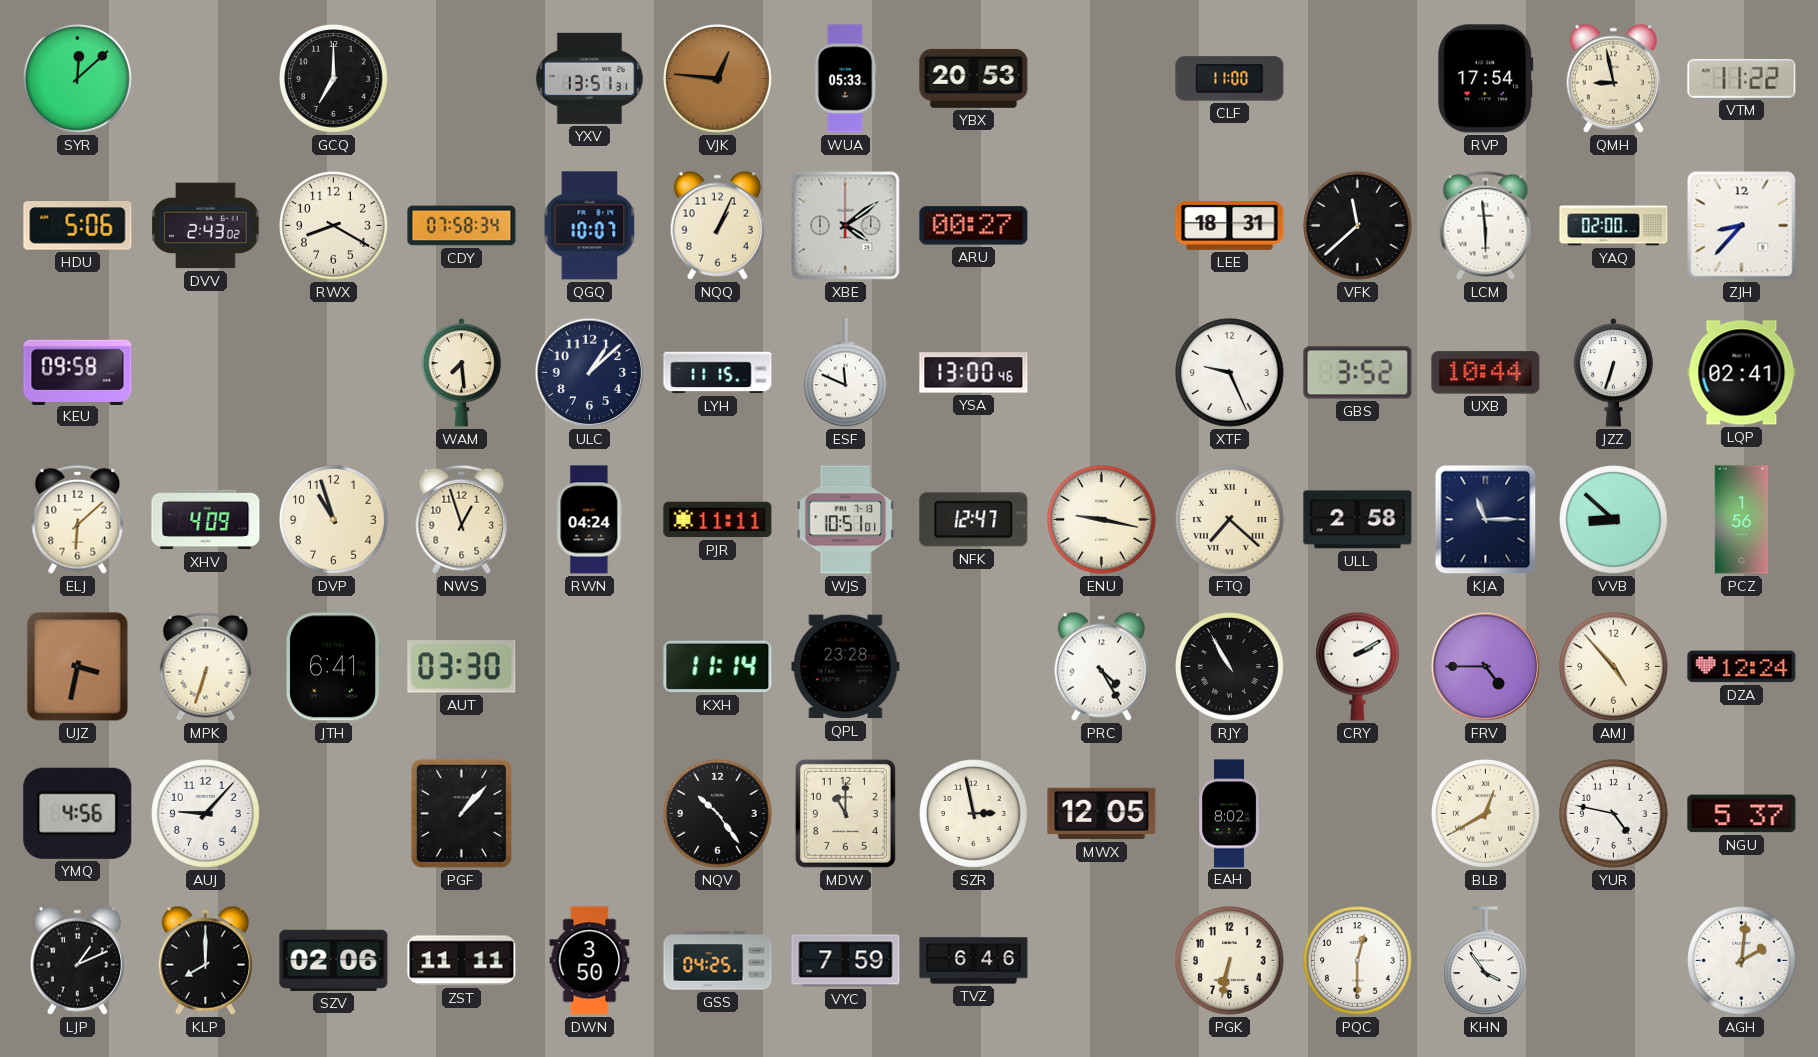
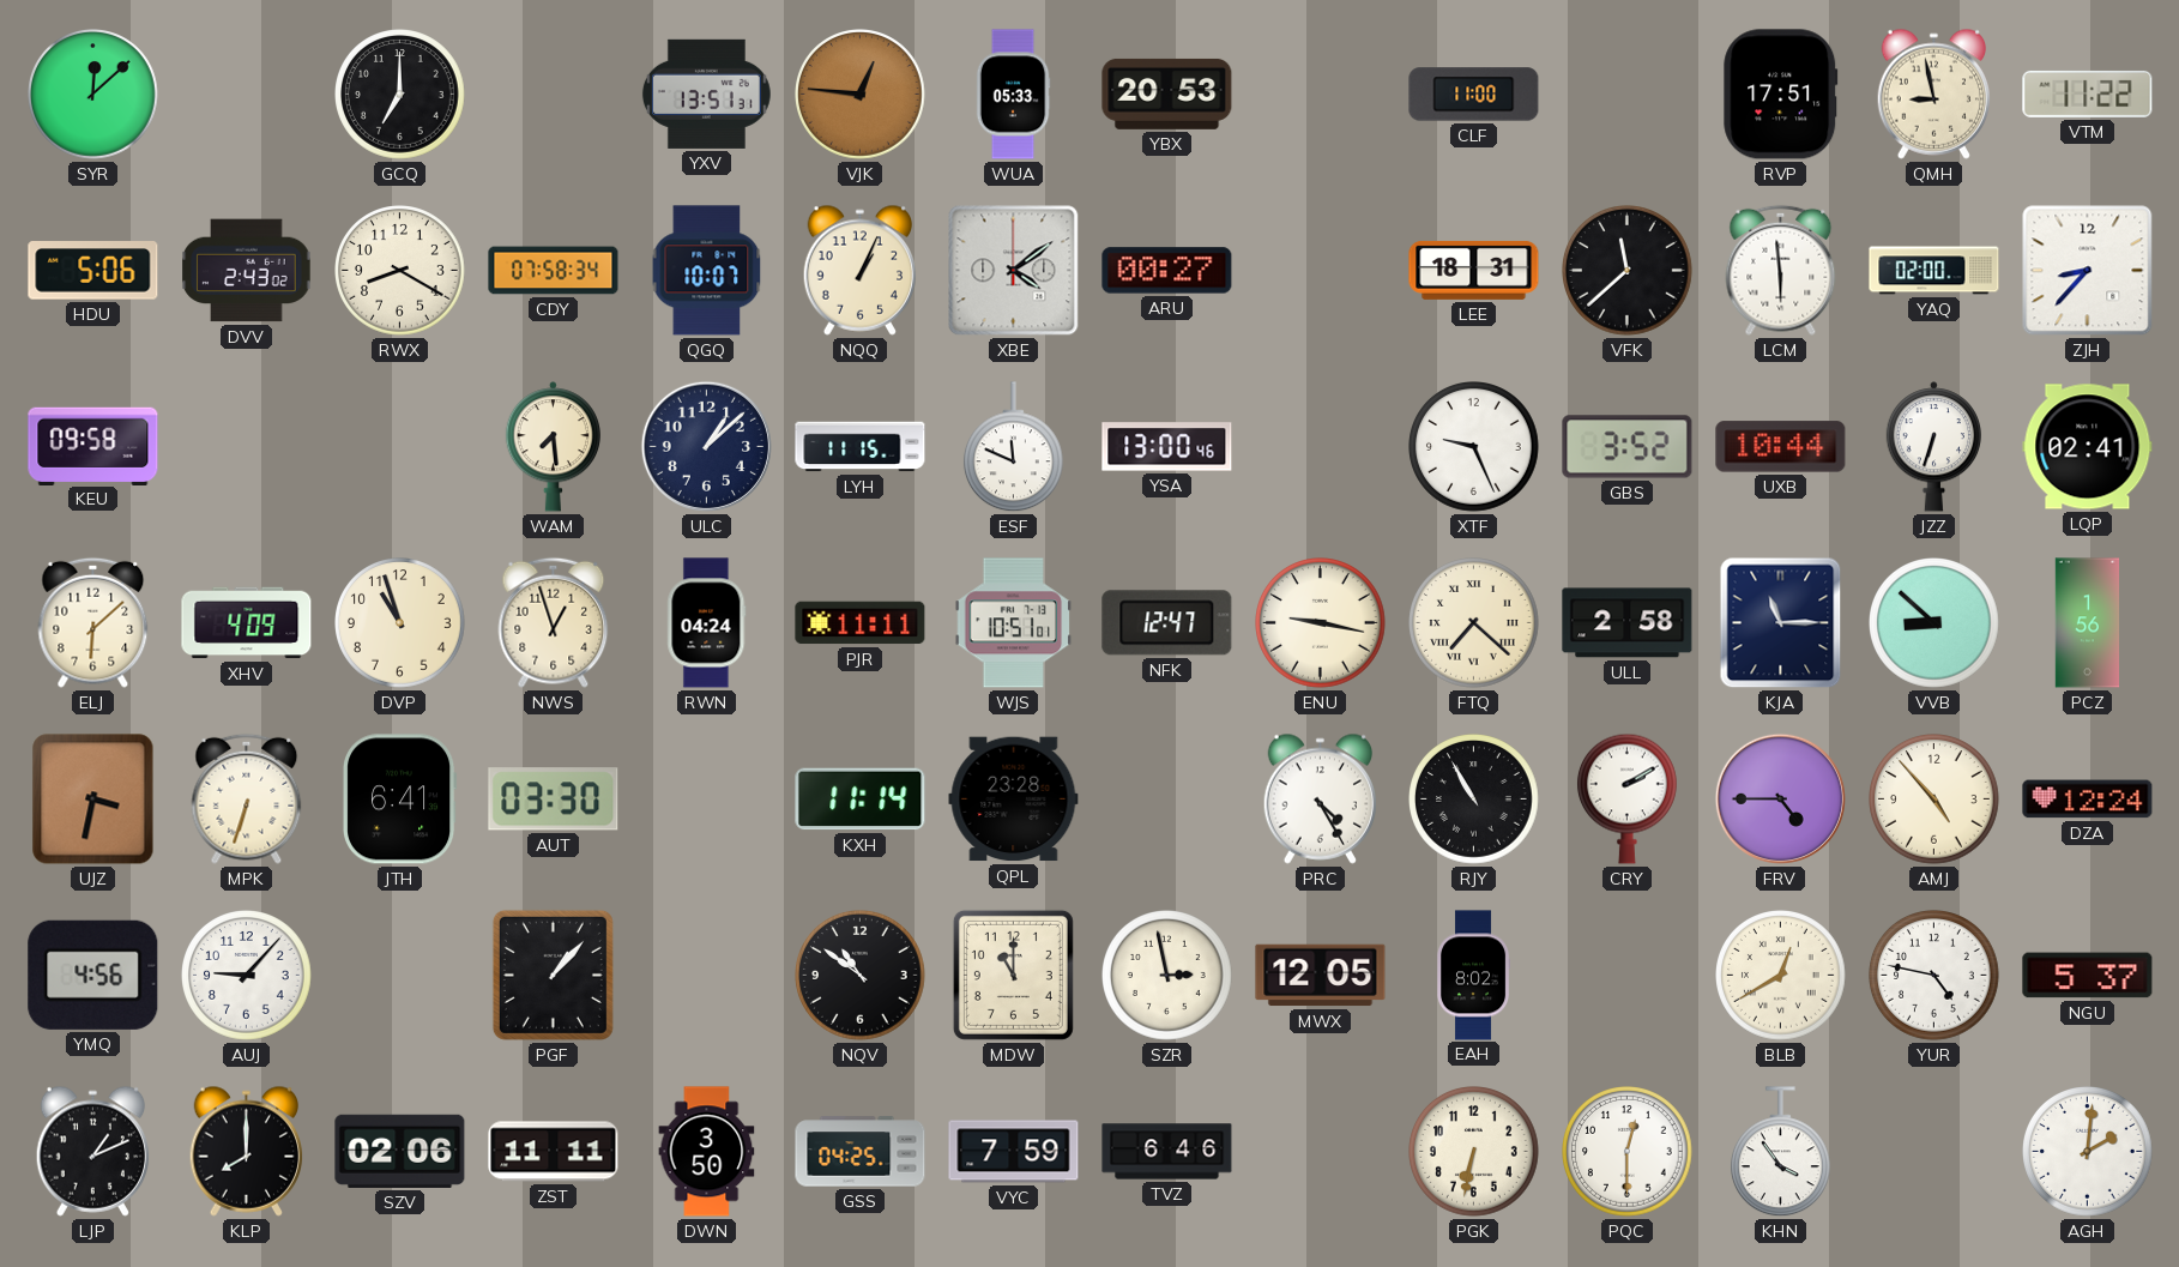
RVP: 17:54 -> 17:51
NQV: 10:24 -> 10:51
